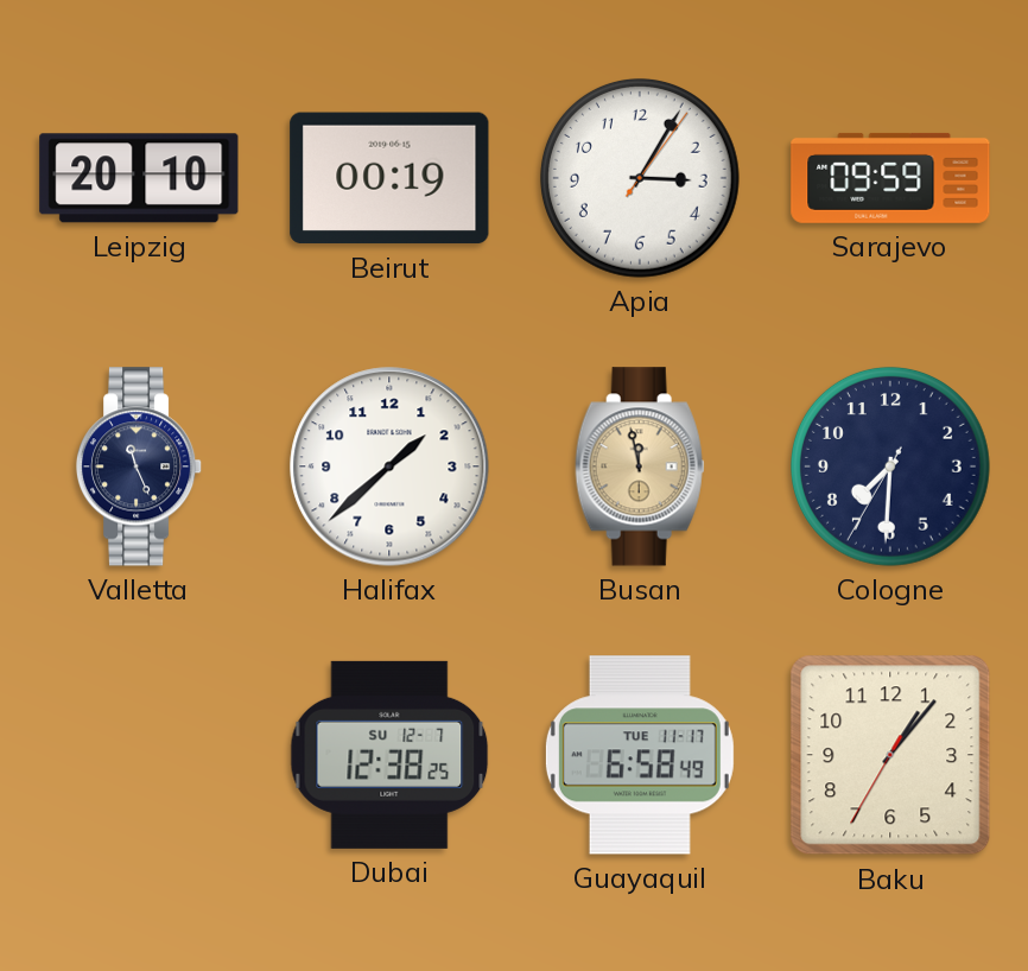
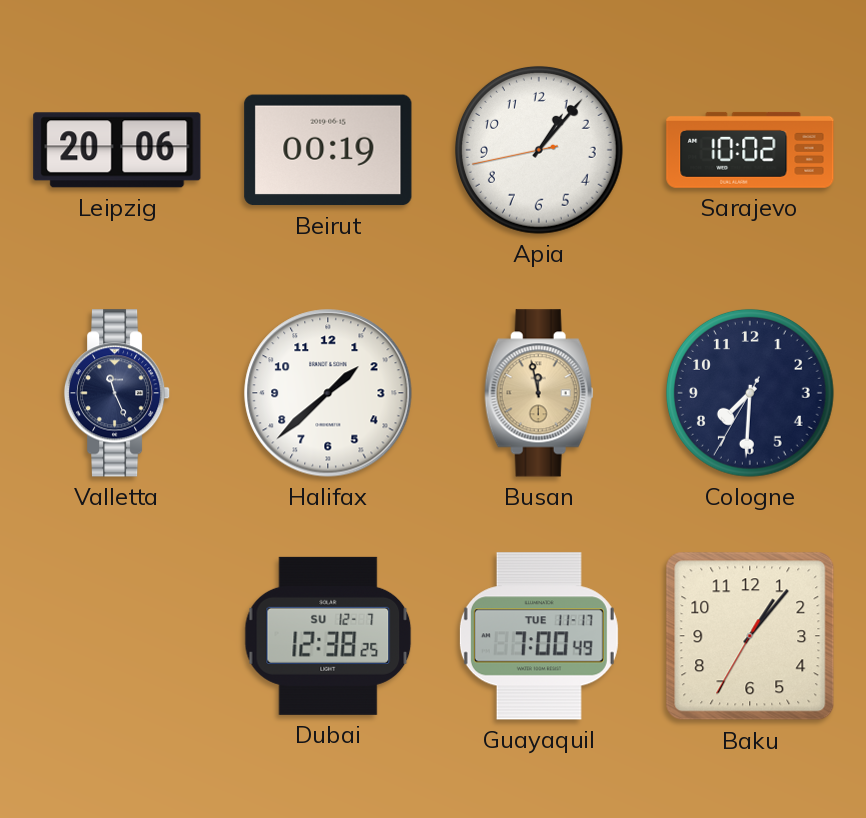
Leipzig: 20:10 -> 20:06
Apia: 3:05 -> 1:06
Sarajevo: 09:59 -> 10:02
Guayaquil: 6:58 -> 7:00
